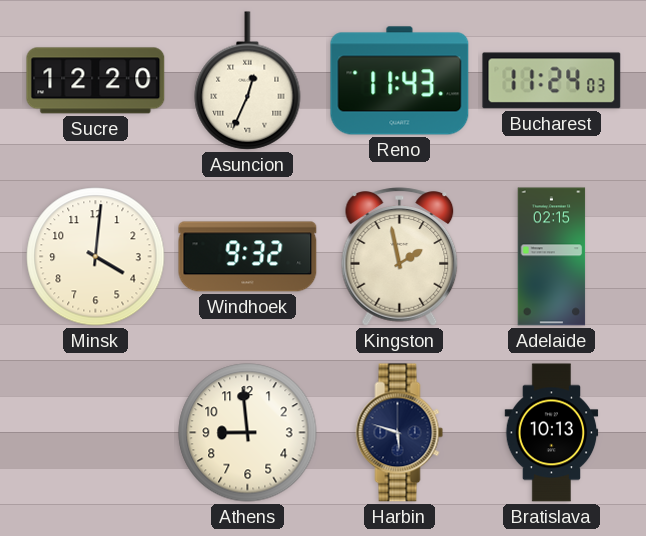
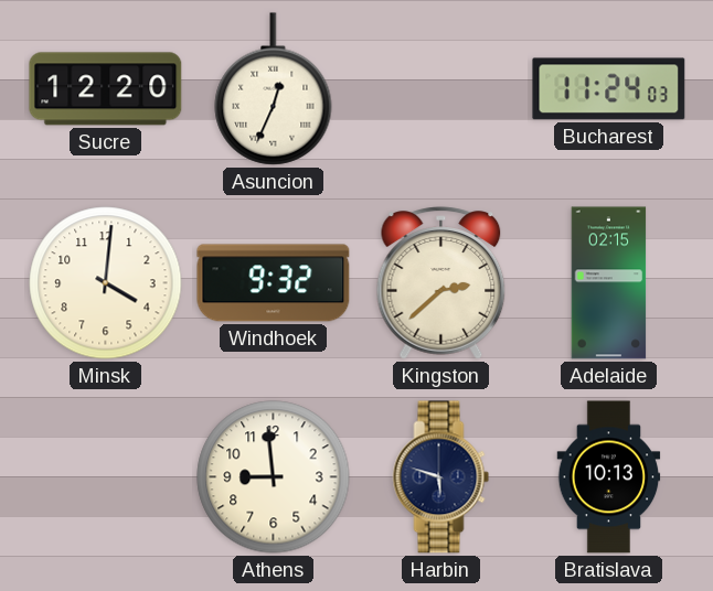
Reno: 11:43 -> none
Kingston: 1:58 -> 2:38
